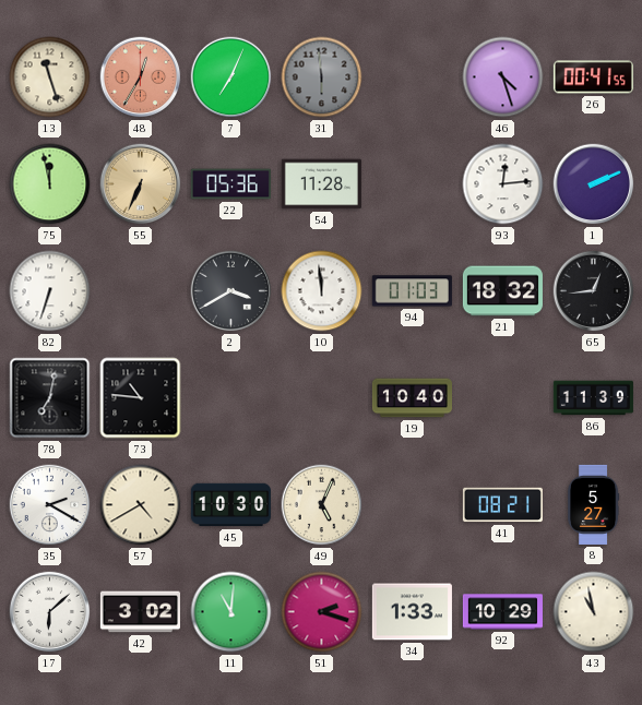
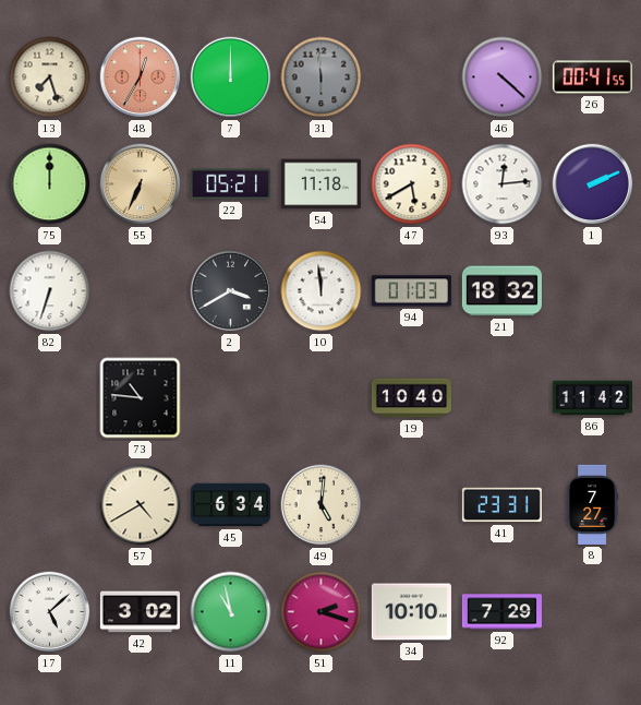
13: 11:27 -> 7:27
7: 7:04 -> 12:00
46: 4:27 -> 4:22
75: 11:58 -> 12:00
22: 05:36 -> 05:21
54: 11:28 -> 11:18
47: none -> 5:40
65: 12:44 -> none
78: 7:02 -> none
86: 11:39 -> 11:42
35: 2:20 -> none
45: 10:30 -> 6:34
49: 5:04 -> 5:01
41: 08:21 -> 23:31
8: 5:27 -> 7:27
17: 6:08 -> 5:08
11: 11:01 -> 10:58
34: 1:33 -> 10:10
92: 10:29 -> 7:29
43: 10:58 -> none
